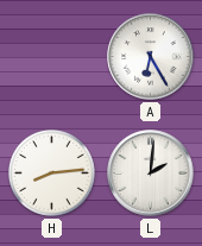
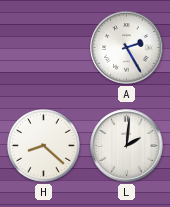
A: 6:25 -> 2:25
H: 8:14 -> 8:22
